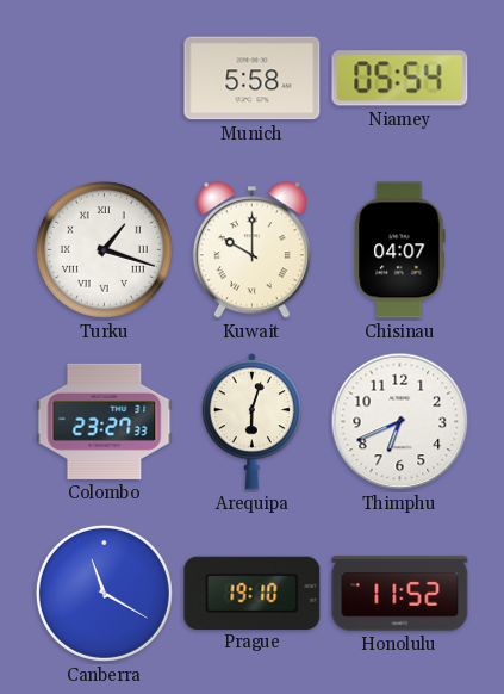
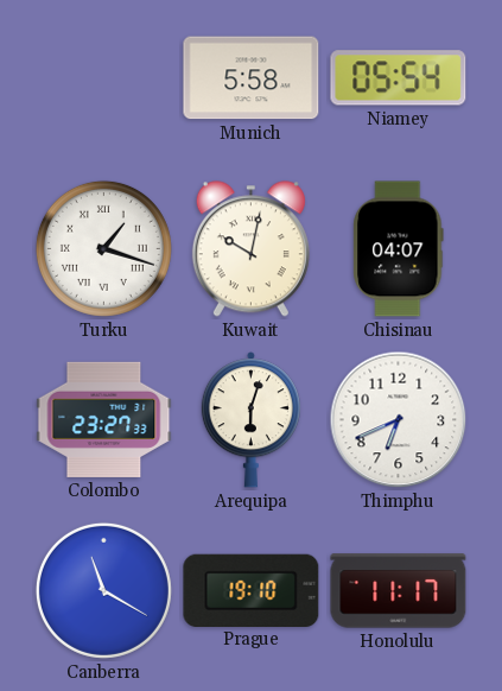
Kuwait: 10:00 -> 10:02
Honolulu: 11:52 -> 11:17
